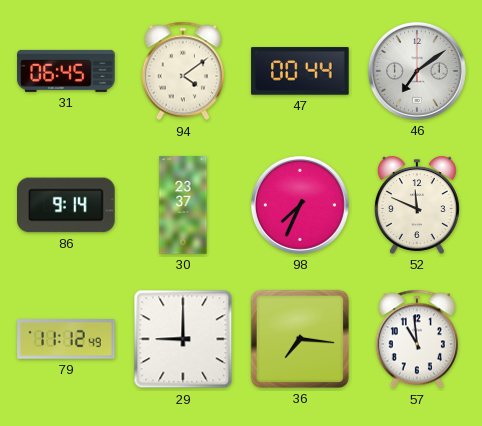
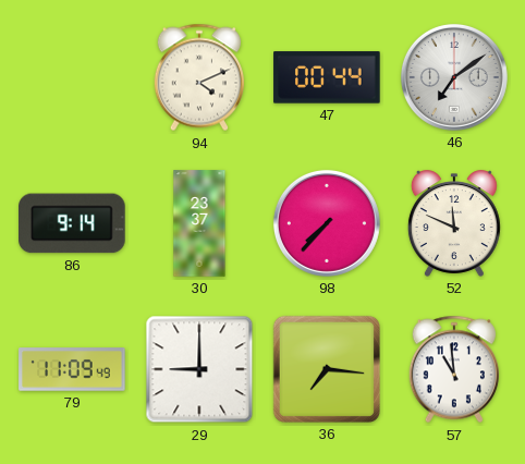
31: 06:45 -> none
94: 4:09 -> 4:11
98: 7:34 -> 7:37
79: 11:12 -> 11:09
